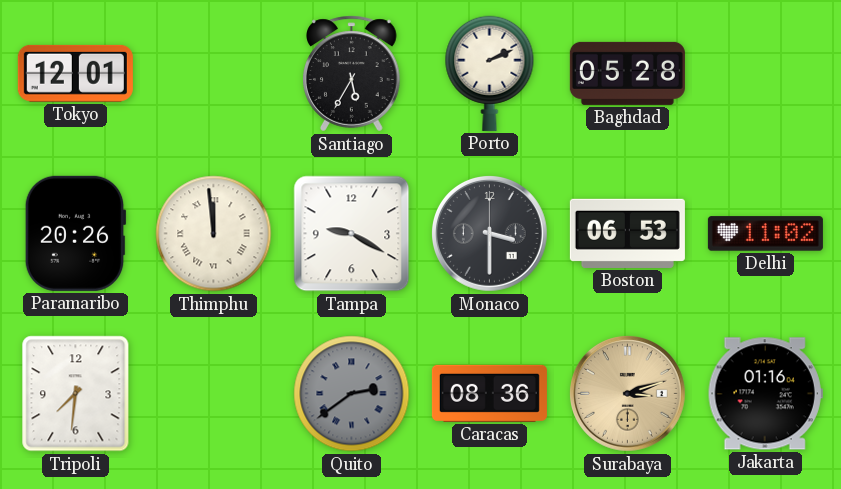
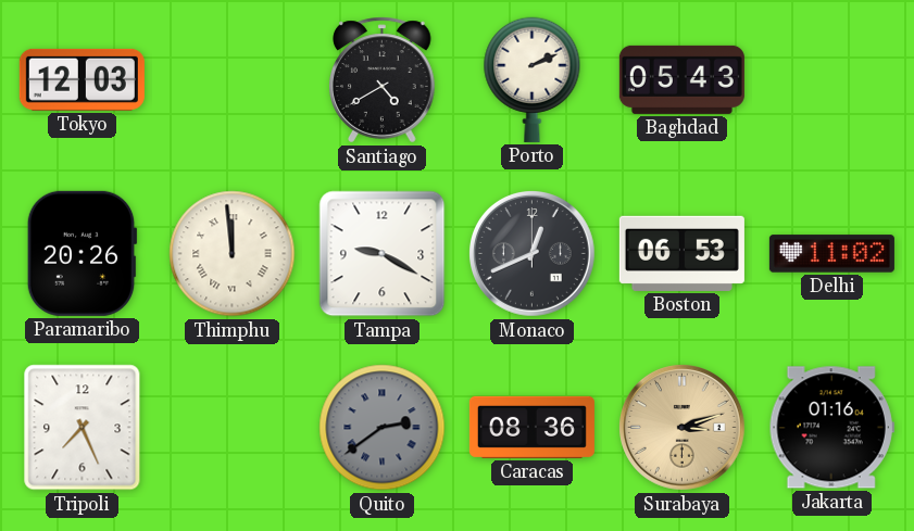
Tokyo: 12:01 -> 12:03
Santiago: 5:35 -> 4:40
Baghdad: 05:28 -> 05:43
Monaco: 3:30 -> 12:41
Tripoli: 7:31 -> 7:26
